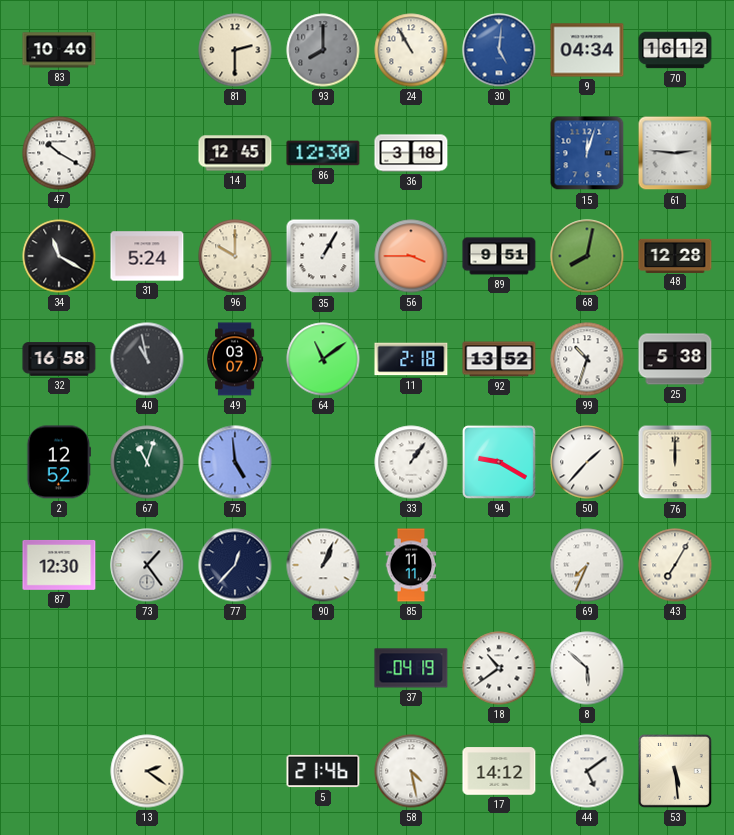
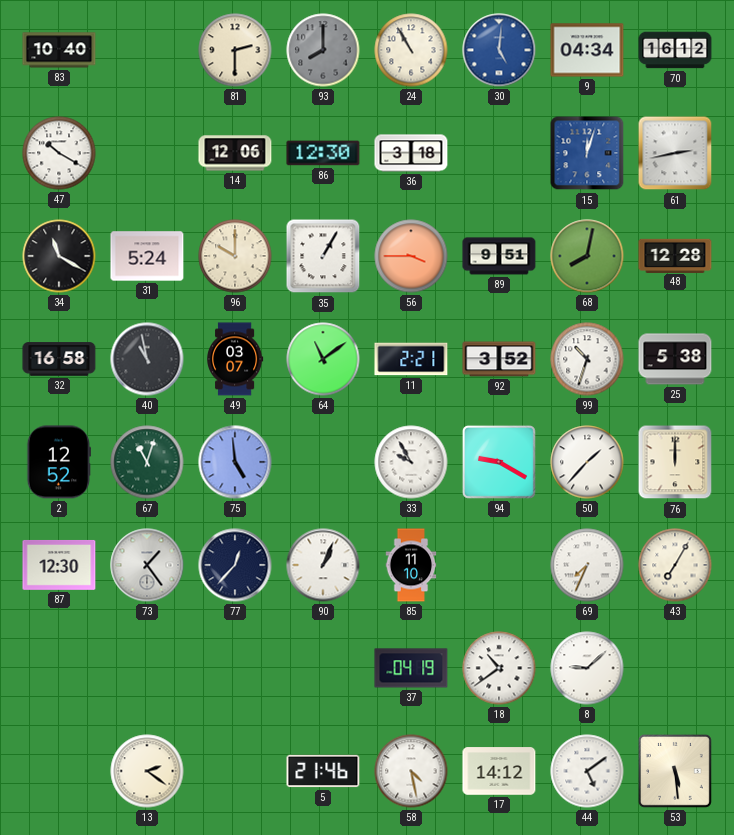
14: 12:45 -> 12:06
61: 2:46 -> 2:43
11: 2:18 -> 2:21
92: 13:52 -> 3:52
33: 1:06 -> 9:55
85: 11:11 -> 11:10
8: 5:52 -> 9:08
